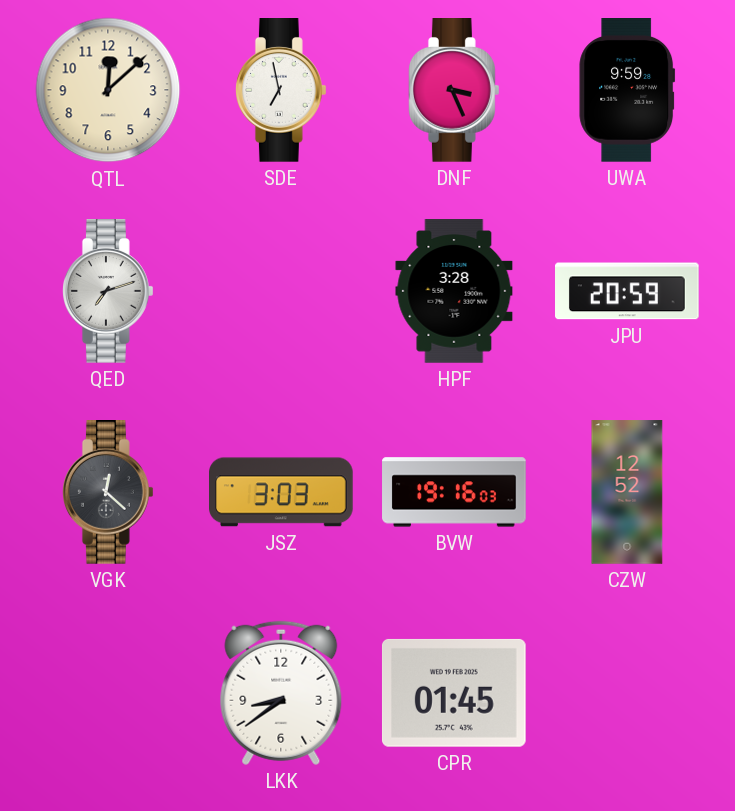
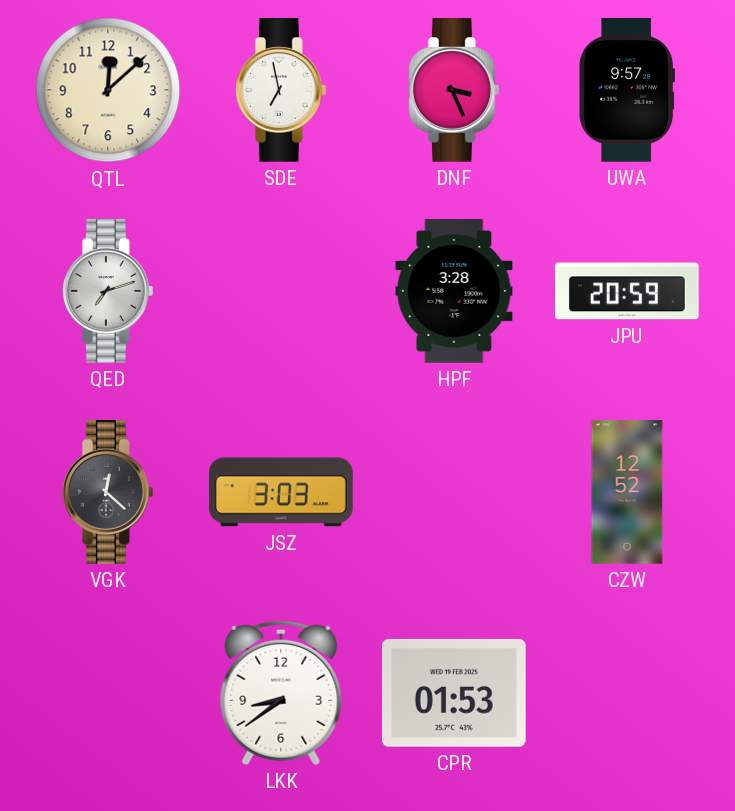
UWA: 9:59 -> 9:57
BVW: 19:16 -> none
CPR: 01:45 -> 01:53
